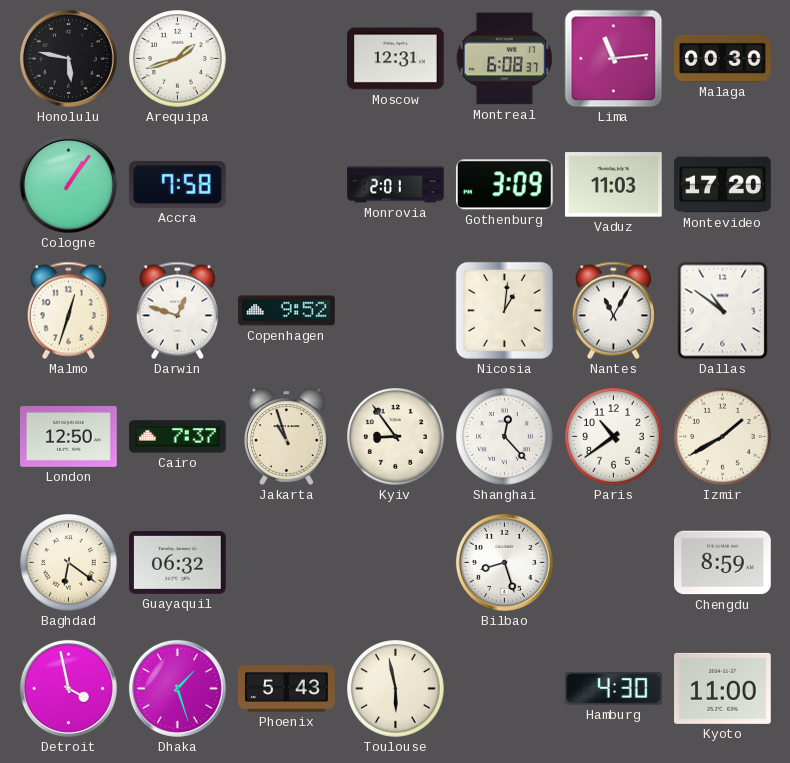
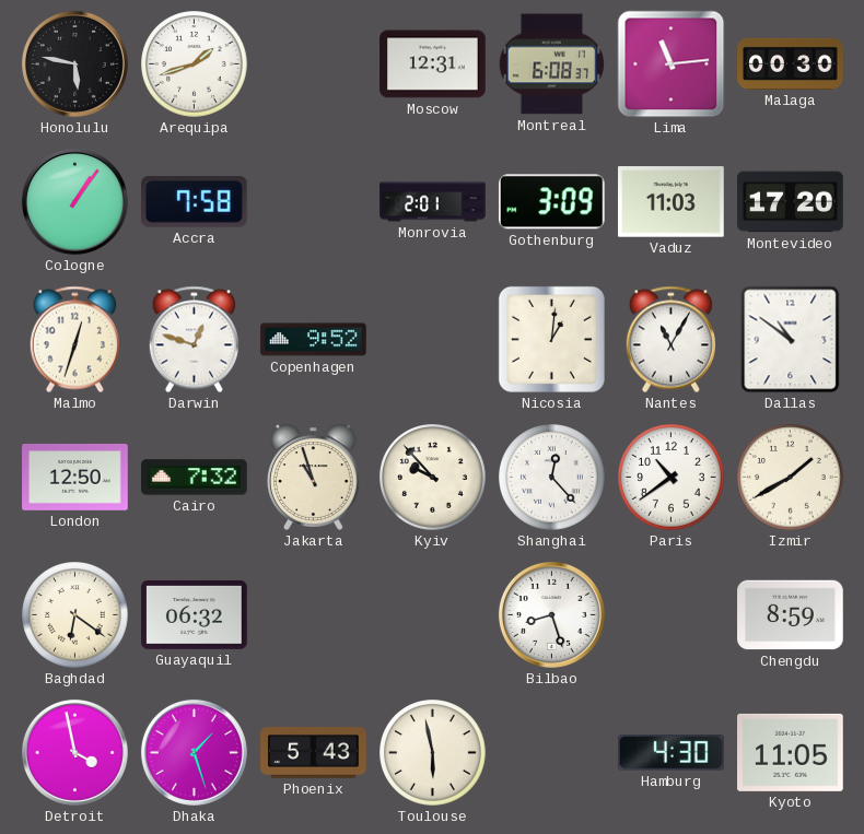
Cairo: 7:37 -> 7:32
Kyiv: 8:54 -> 9:53
Kyoto: 11:00 -> 11:05
